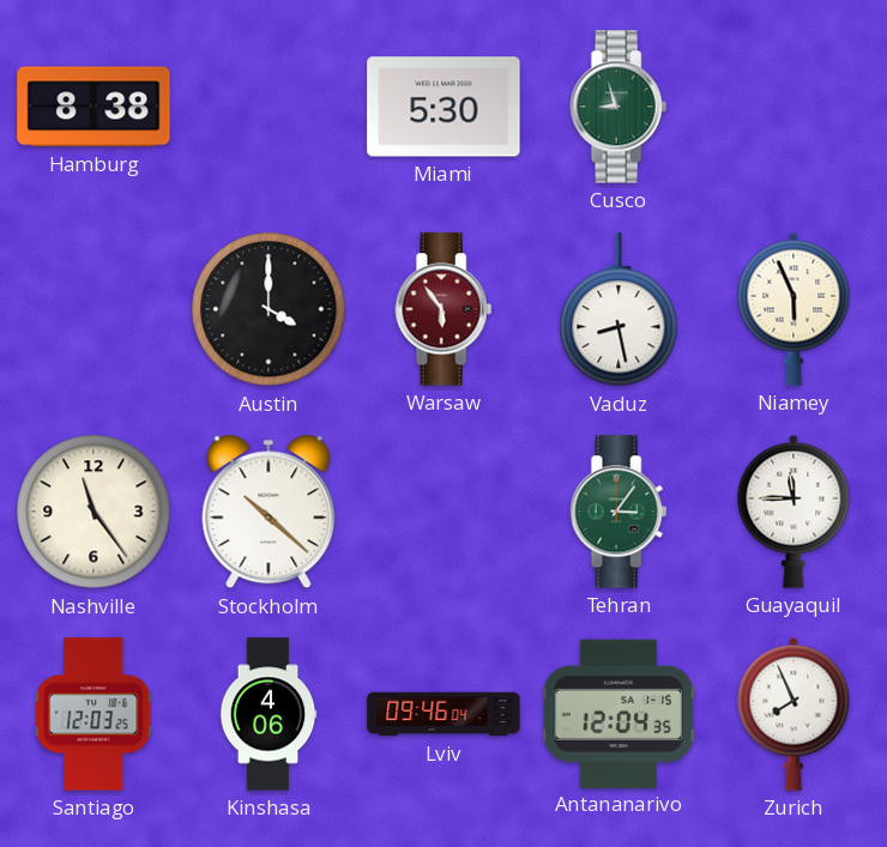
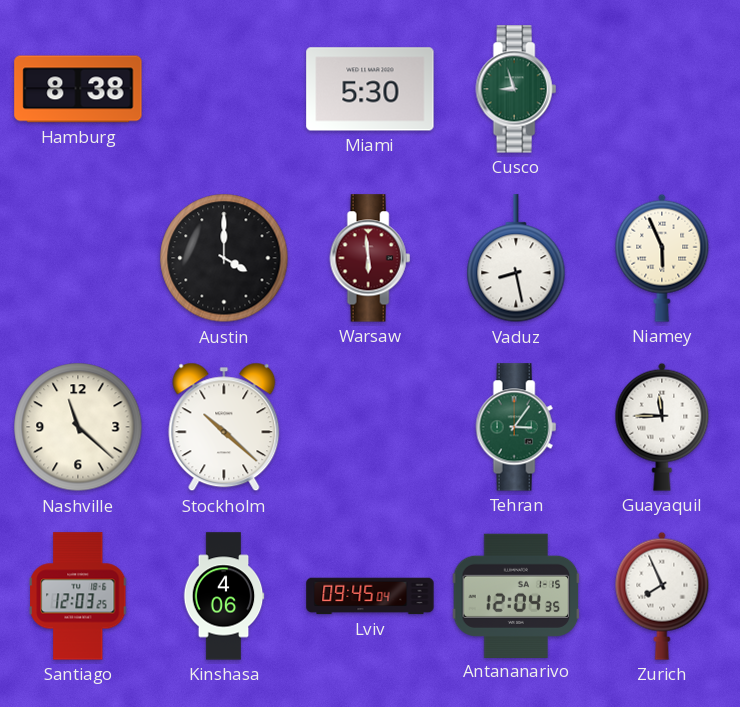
Warsaw: 5:54 -> 5:59
Nashville: 11:24 -> 11:22
Lviv: 09:46 -> 09:45
